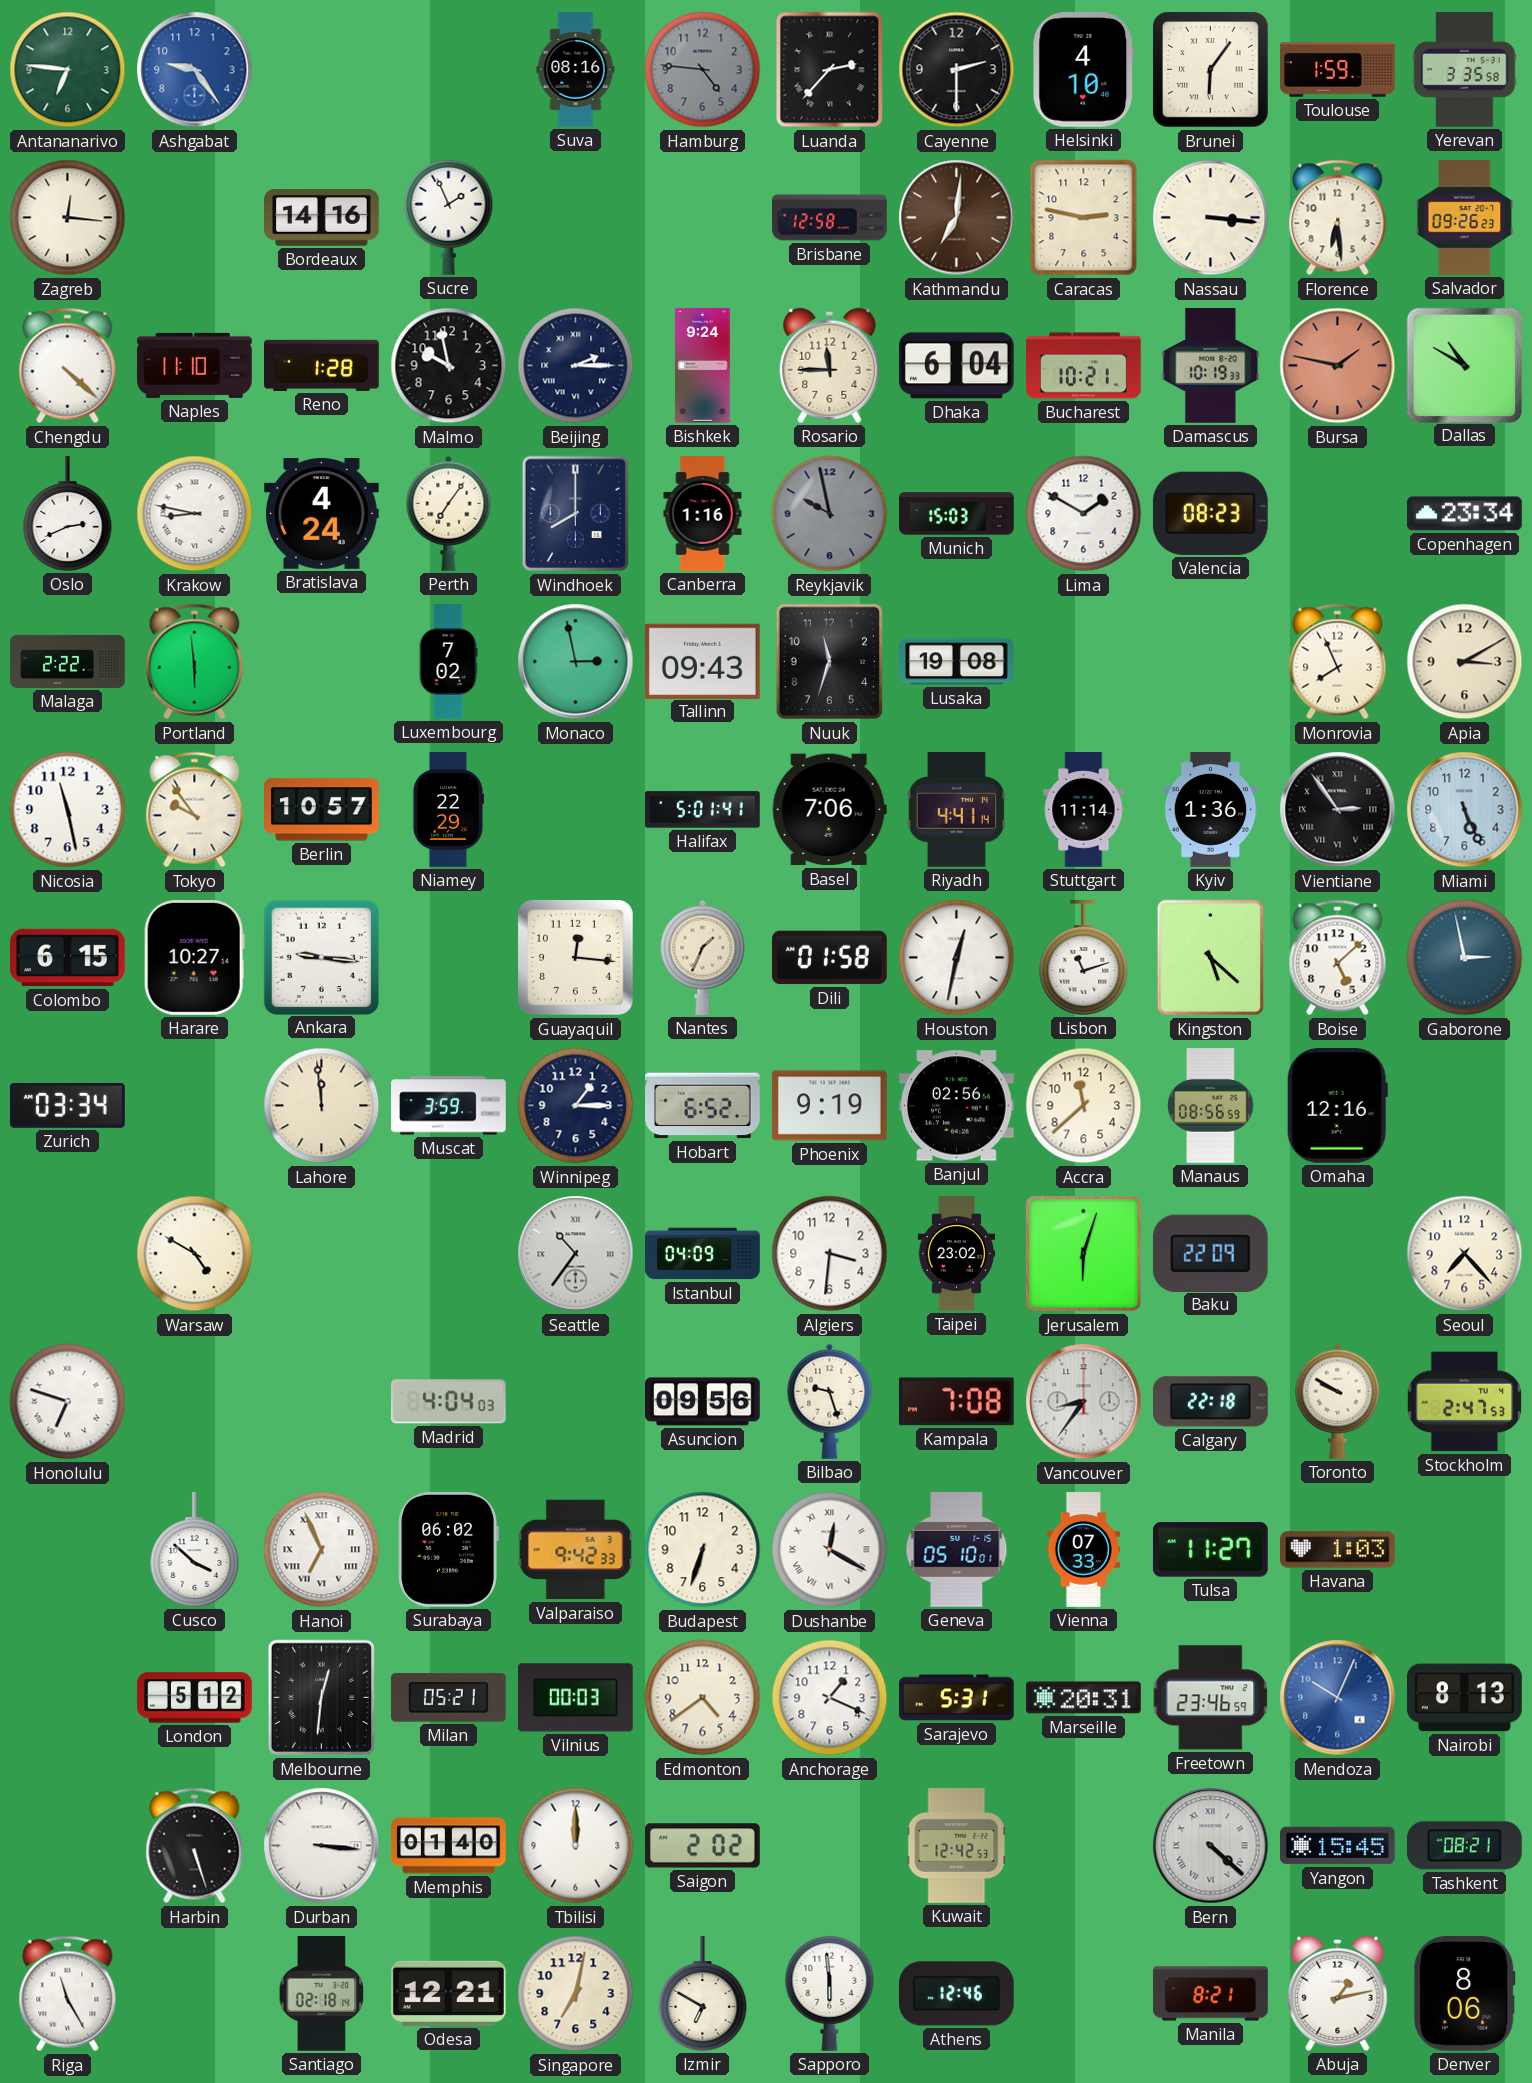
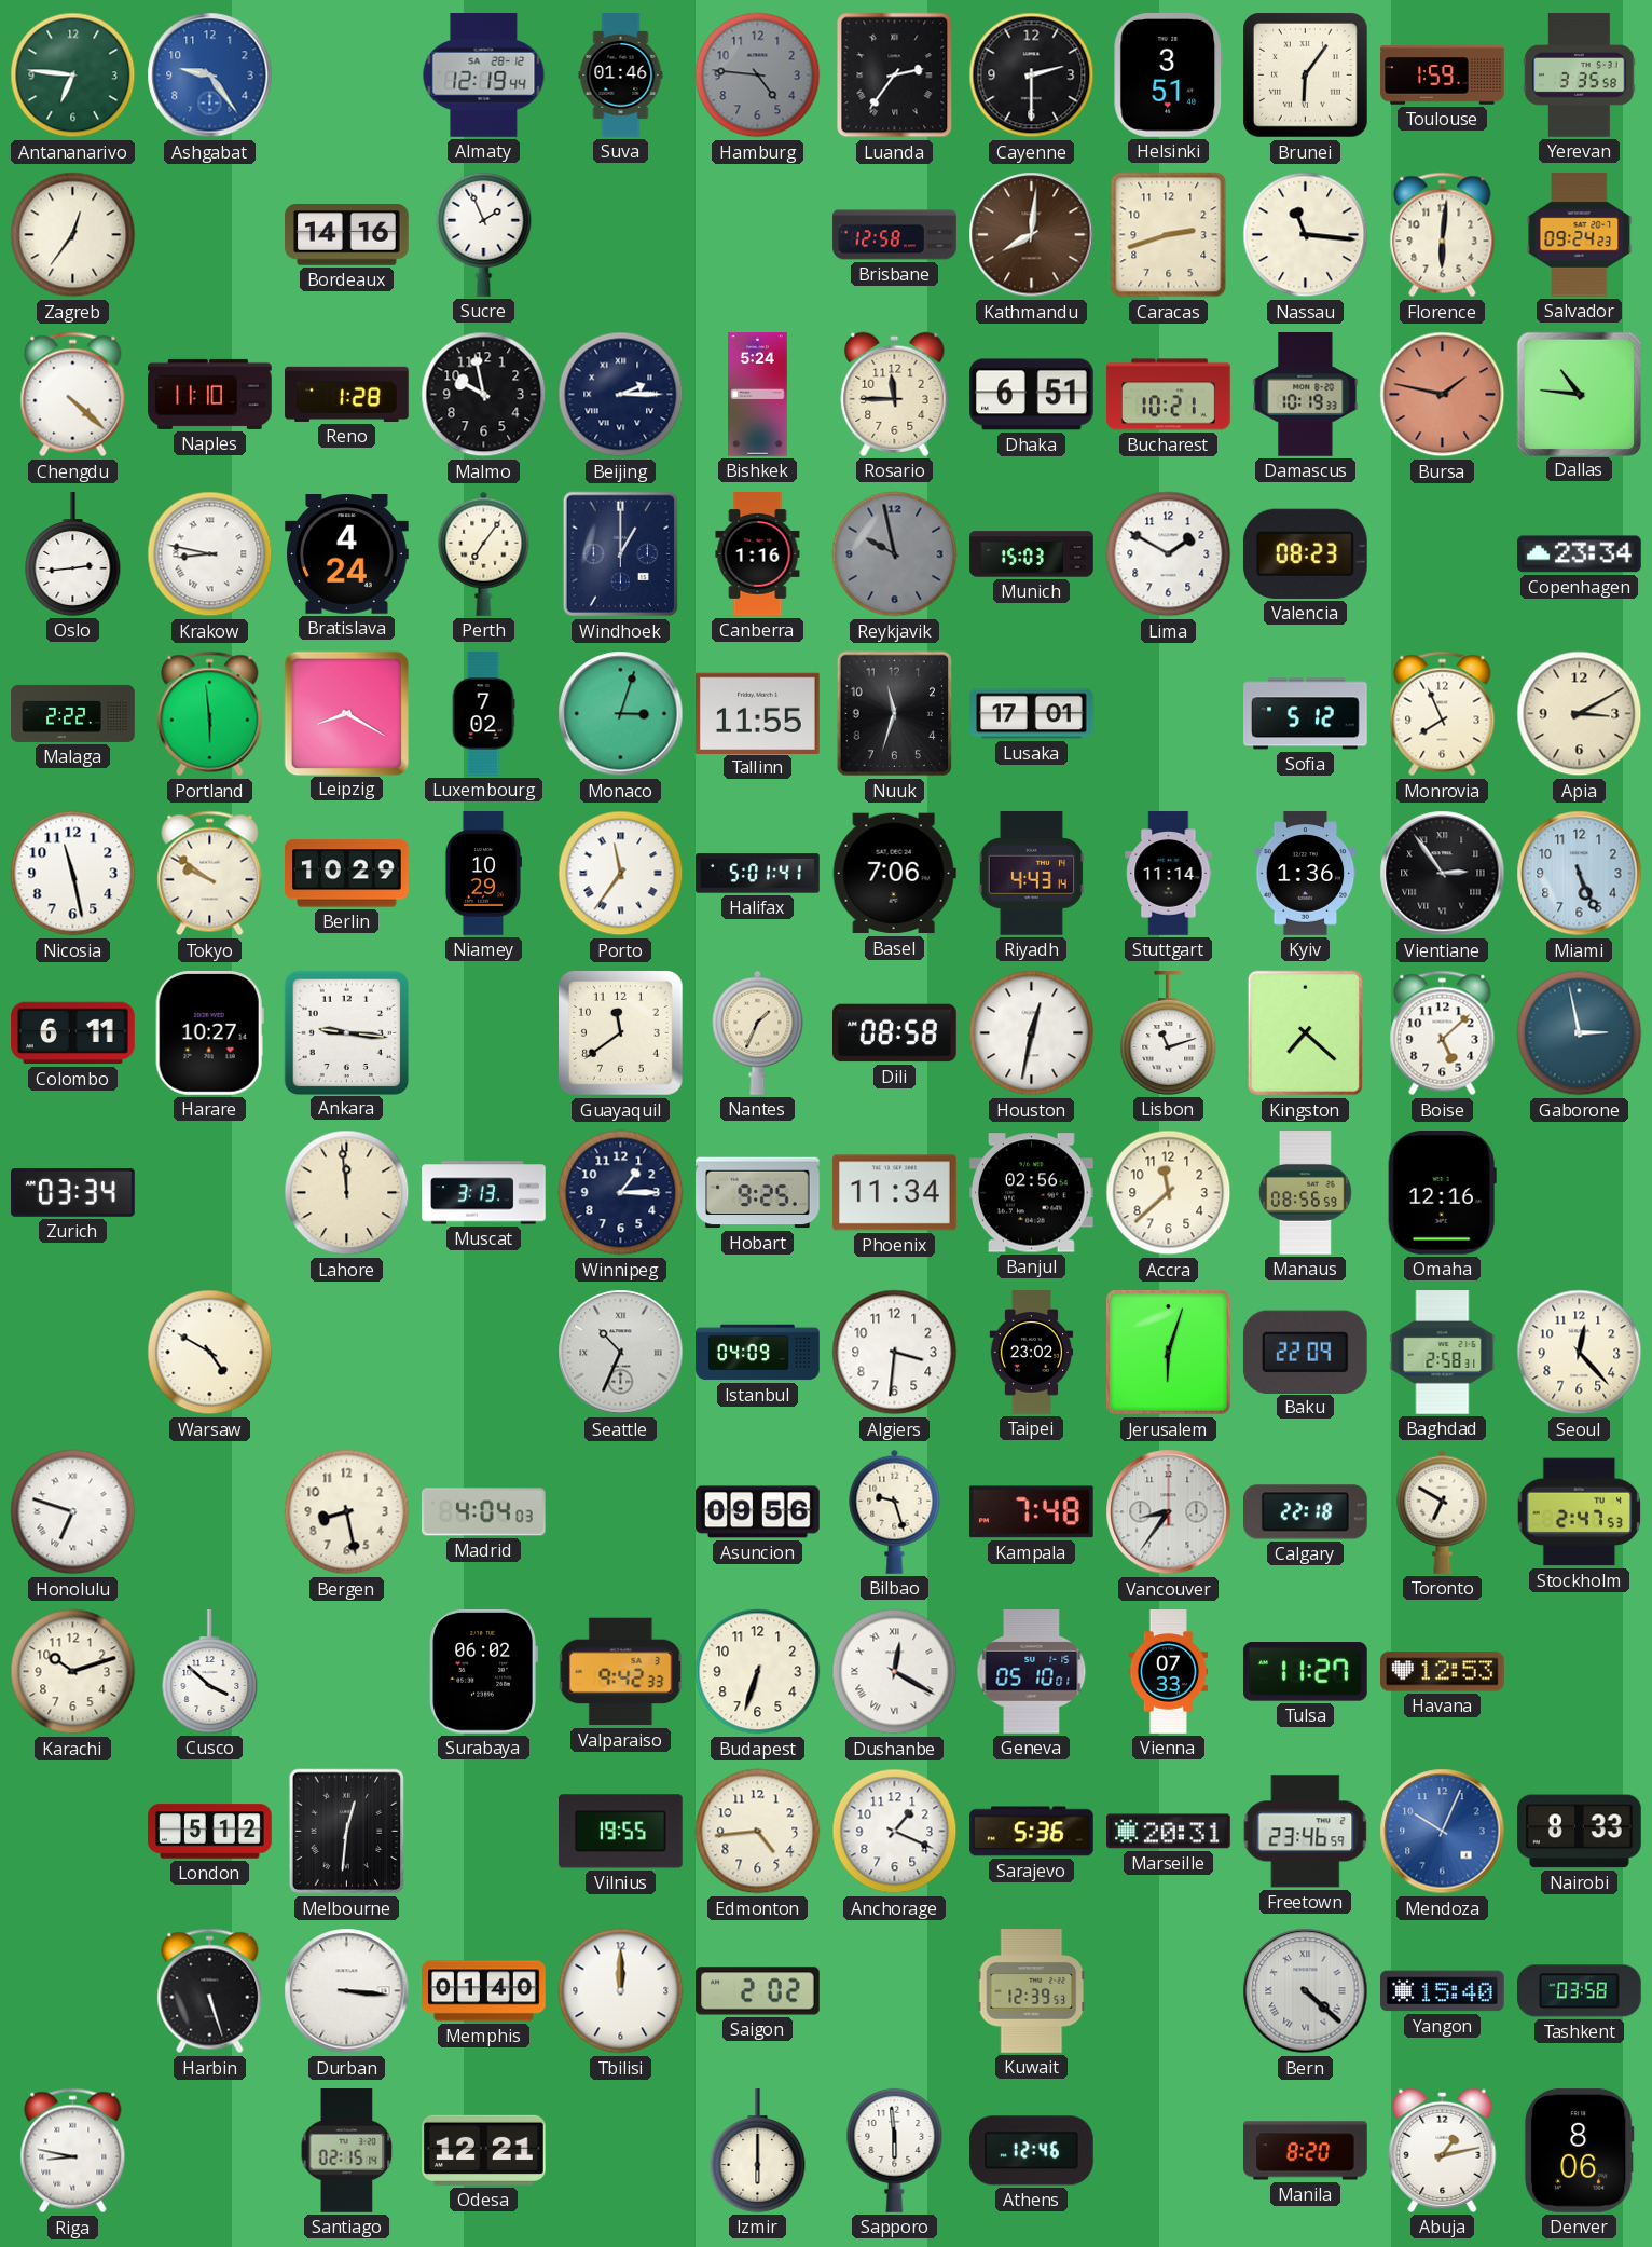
Almaty: none -> 12:19
Suva: 08:16 -> 01:46
Luanda: 2:37 -> 2:36
Helsinki: 4:10 -> 3:51
Zagreb: 12:16 -> 12:36
Kathmandu: 7:01 -> 8:01
Caracas: 2:47 -> 2:42
Nassau: 3:16 -> 11:16
Florence: 6:29 -> 6:01
Salvador: 09:26 -> 09:24
Bishkek: 9:24 -> 5:24
Dhaka: 6:04 -> 6:51
Dallas: 10:50 -> 10:46
Oslo: 2:41 -> 2:44
Windhoek: 8:00 -> 1:00
Leipzig: none -> 8:20
Monaco: 2:58 -> 3:03
Tallinn: 09:43 -> 11:55
Lusaka: 19:08 -> 17:01
Sofia: none -> 5:12
Tokyo: 9:54 -> 9:51
Berlin: 10:57 -> 10:29
Niamey: 22:29 -> 10:29
Porto: none -> 11:36
Riyadh: 4:41 -> 4:43
Colombo: 6:15 -> 6:11
Guayaquil: 12:16 -> 11:39
Dili: 01:58 -> 08:58
Kingston: 5:22 -> 7:22
Muscat: 3:59 -> 3:13
Hobart: 6:52 -> 9:25
Phoenix: 9:19 -> 11:34
Seattle: 10:36 -> 10:34
Baghdad: none -> 2:58
Seoul: 7:23 -> 12:23
Bergen: none -> 8:28
Kampala: 7:08 -> 7:48
Toronto: 9:50 -> 6:50
Karachi: none -> 10:12
Hanoi: 6:56 -> none
Havana: 1:03 -> 12:53
Milan: 05:21 -> none
Vilnius: 00:03 -> 19:55
Edmonton: 4:39 -> 4:44
Sarajevo: 5:31 -> 5:36
Nairobi: 8:13 -> 8:33
Kuwait: 12:42 -> 12:39
Yangon: 15:45 -> 15:40
Tashkent: 08:21 -> 03:58
Riga: 11:25 -> 8:47
Santiago: 02:18 -> 02:15
Singapore: 7:02 -> none
Izmir: 6:50 -> 6:00
Manila: 8:21 -> 8:20
